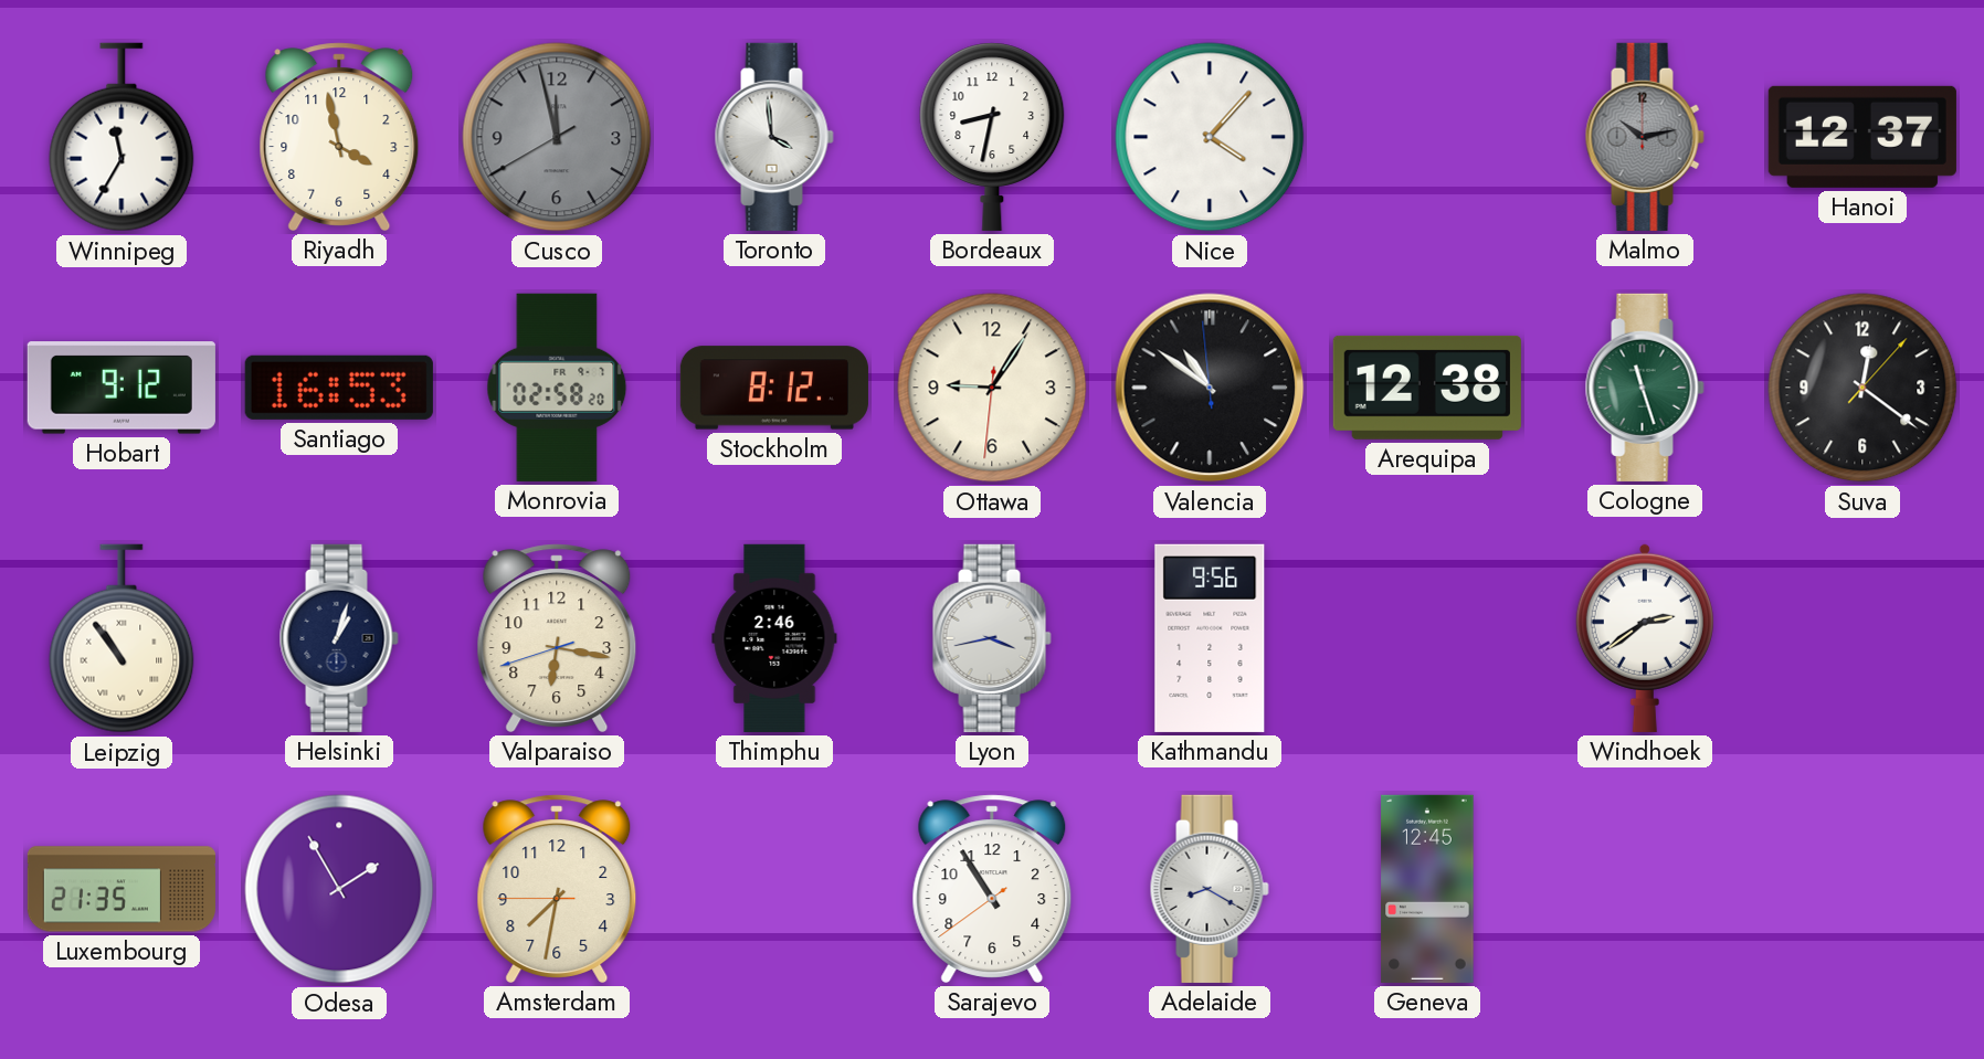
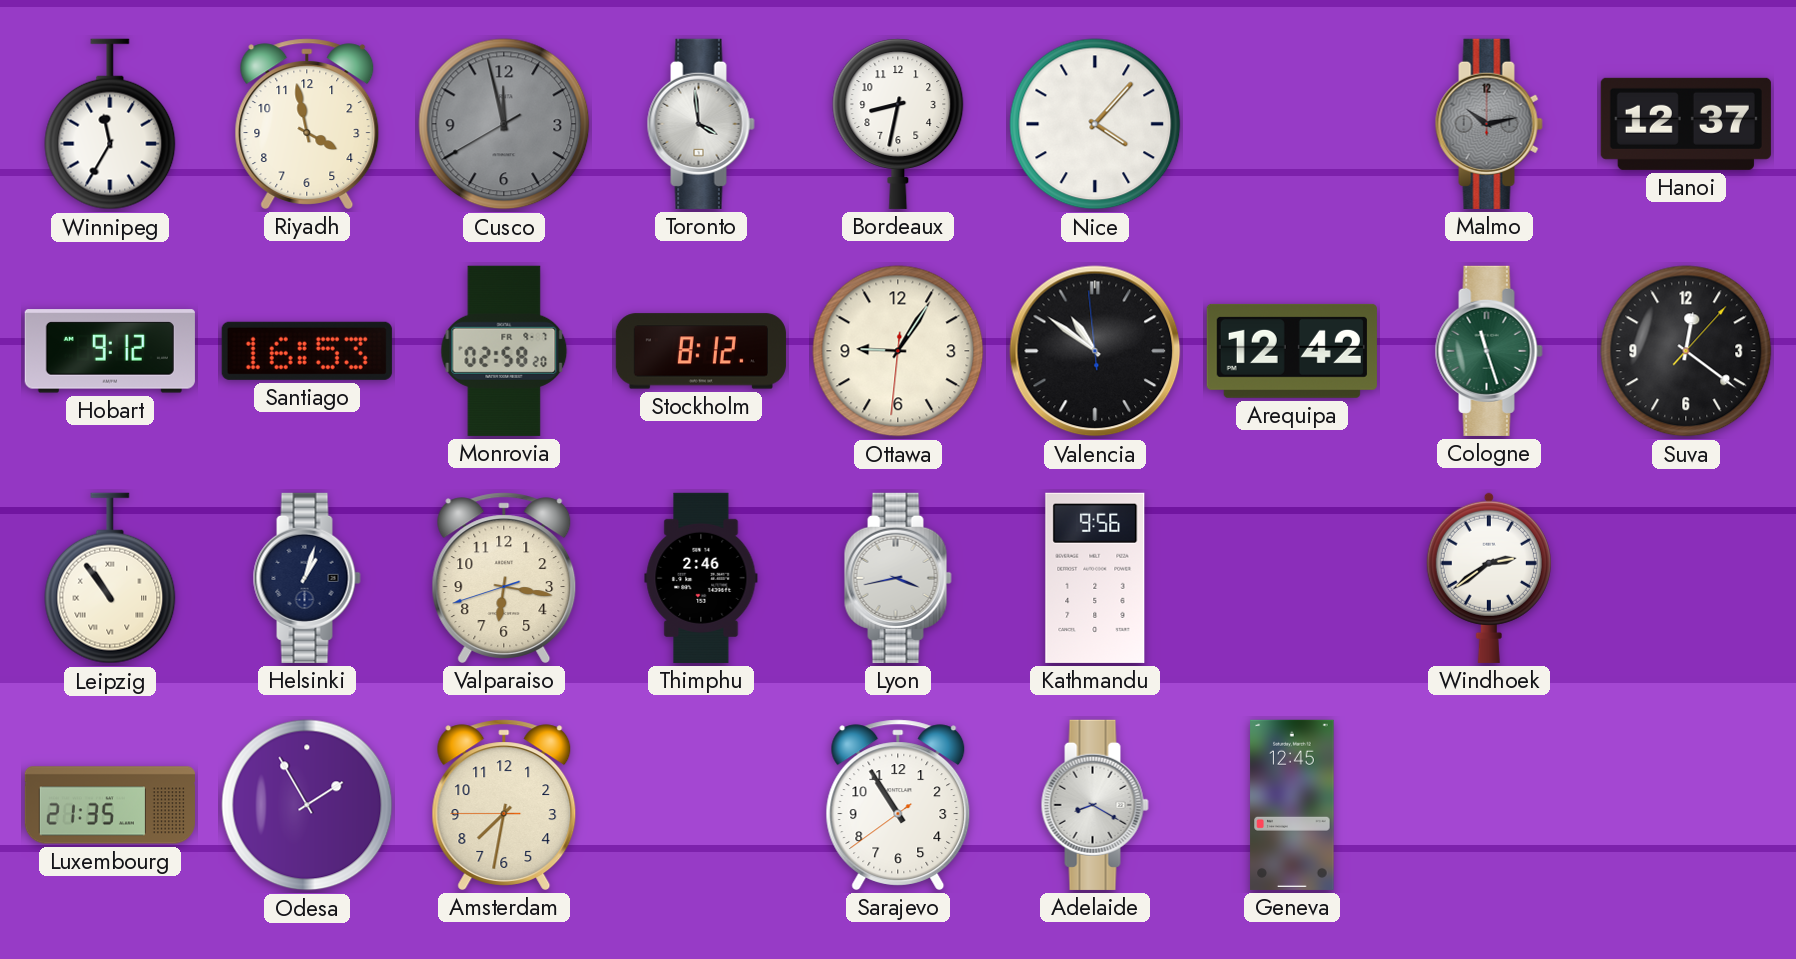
Arequipa: 12:38 -> 12:42
